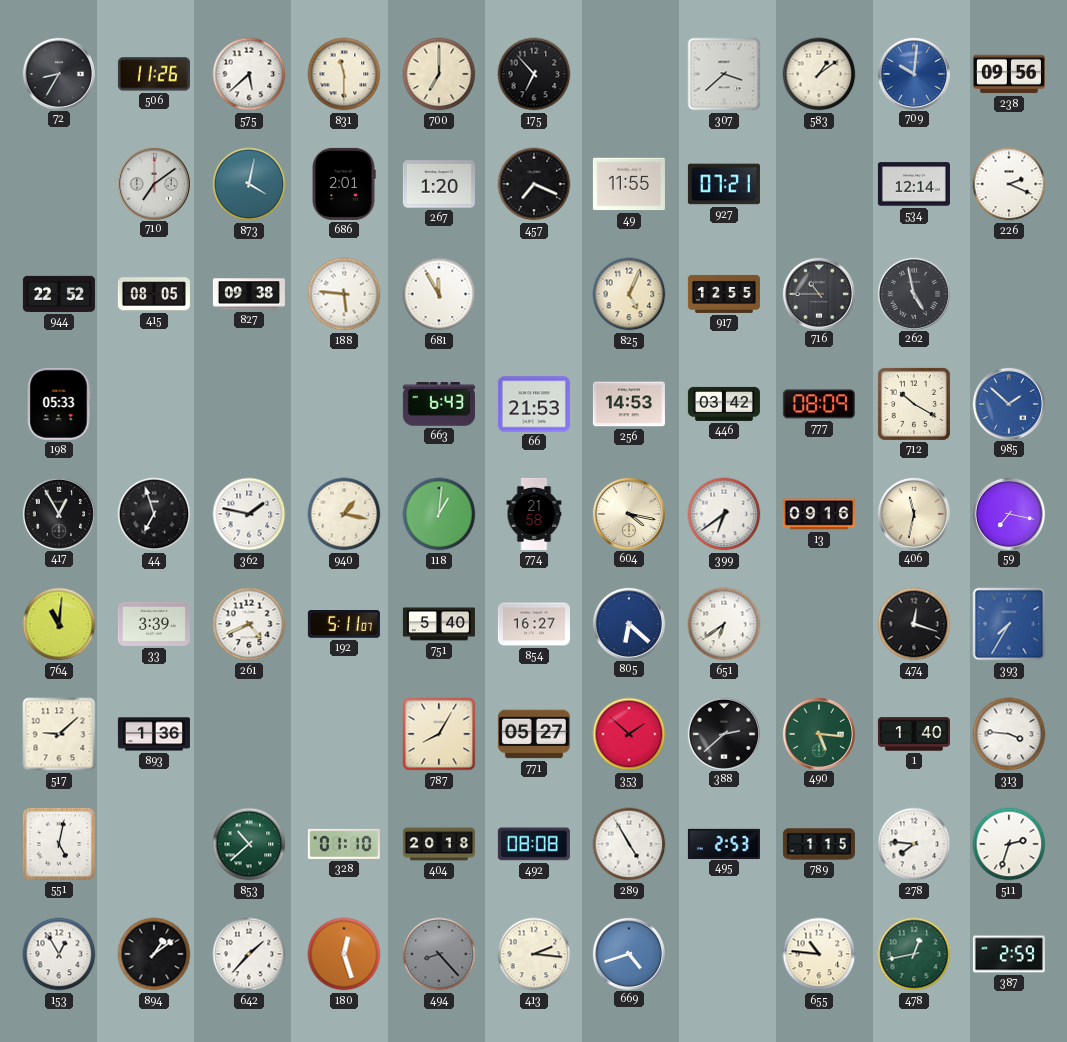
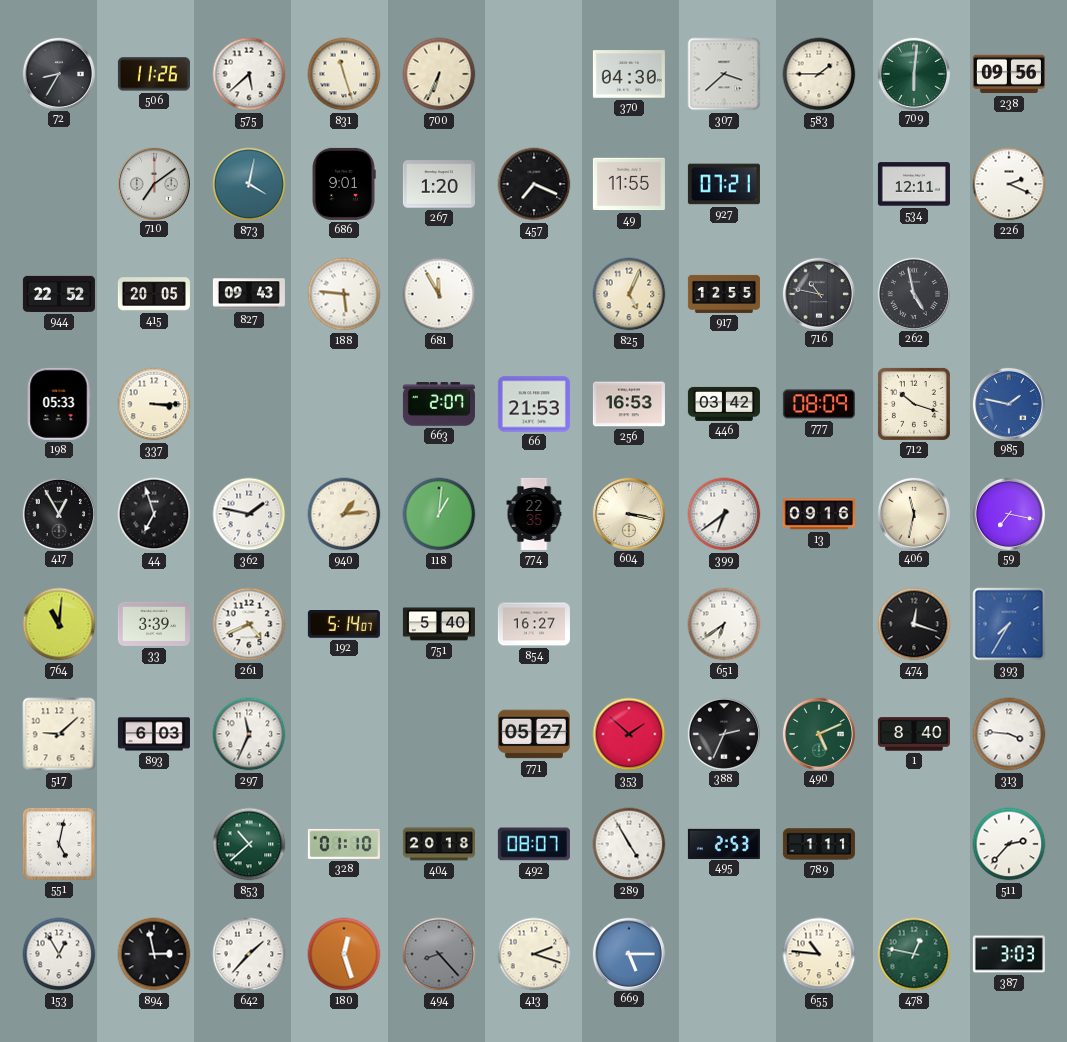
831: 11:30 -> 11:27
700: 7:00 -> 6:34
175: 6:53 -> none
370: none -> 04:30
583: 1:09 -> 1:45
709: 10:01 -> 6:01
709 dial: blue -> green
686: 2:01 -> 9:01
534: 12:14 -> 12:11
415: 08:05 -> 20:05
827: 09:38 -> 09:43
716: 10:45 -> 10:47
337: none -> 3:15
663: 6:43 -> 2:07
256: 14:53 -> 16:53
712: 10:20 -> 10:18
985: 1:52 -> 1:47
940: 1:17 -> 1:14
774: 21:58 -> 22:35
604: 4:17 -> 3:17
192: 5:11 -> 5:14
805: 6:22 -> none
893: 1:36 -> 6:03
297: none -> 11:34
787: 8:05 -> none
388: 2:38 -> 2:34
490: 5:16 -> 5:11
1: 1:40 -> 8:40
492: 08:08 -> 08:07
789: 1:15 -> 1:11
278: 7:46 -> none
511: 2:33 -> 2:37
894: 1:09 -> 2:58
413: 2:16 -> 2:18
669: 4:42 -> 5:15
478: 12:43 -> 12:47
387: 2:59 -> 3:03
